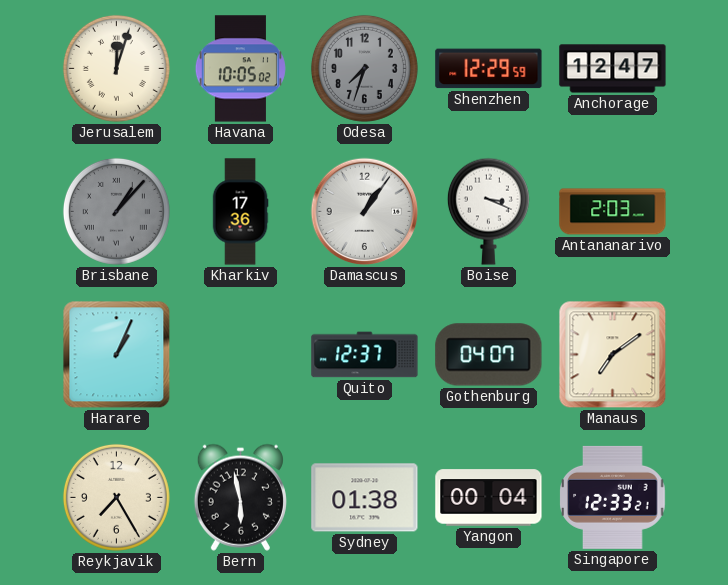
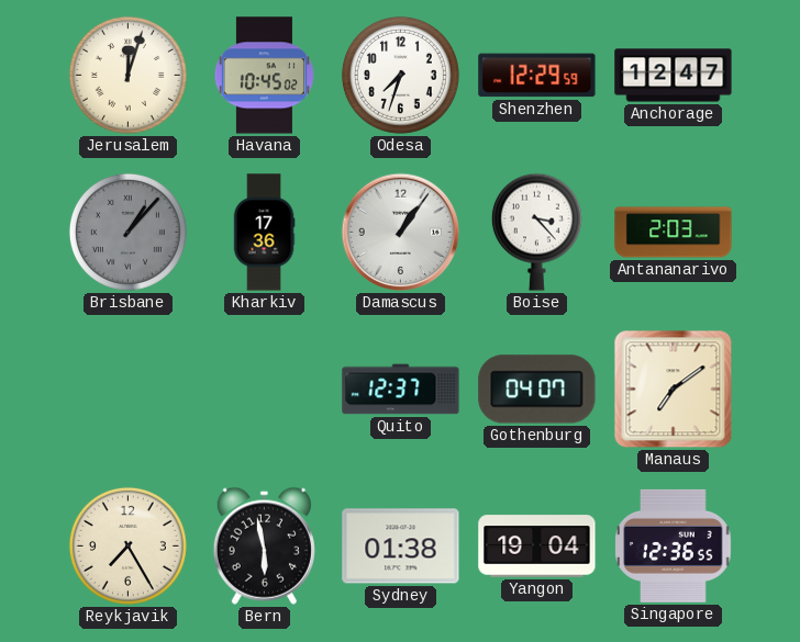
Havana: 10:05 -> 10:45
Odesa dial: grey -> white
Boise: 3:19 -> 3:23
Harare: 1:04 -> none
Yangon: 00:04 -> 19:04
Singapore: 12:33 -> 12:36
